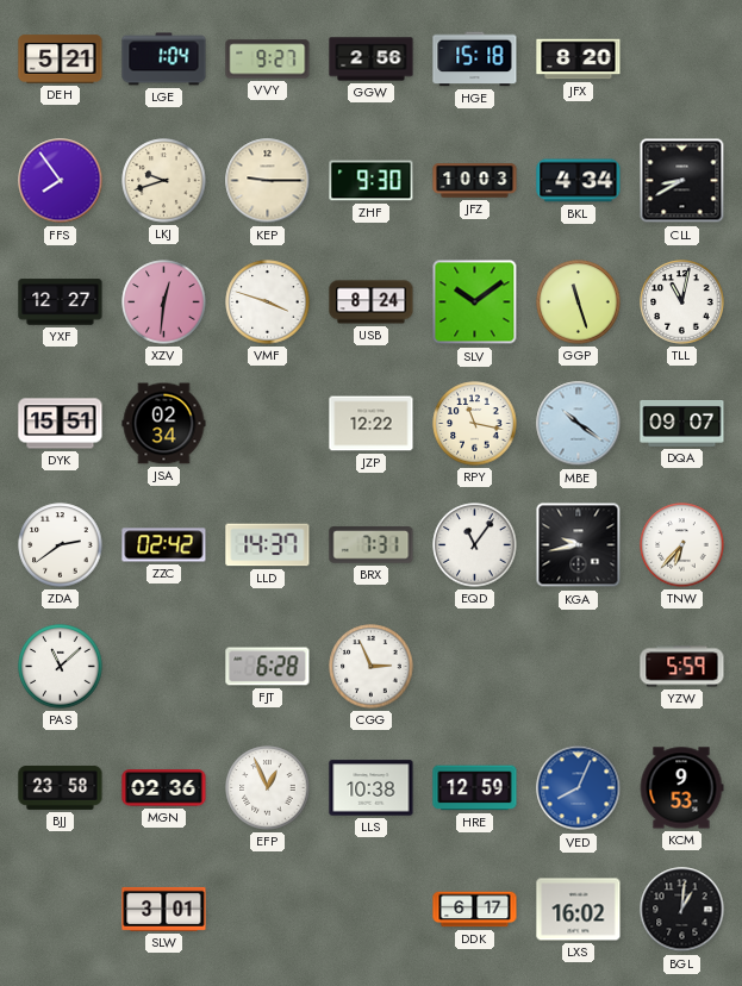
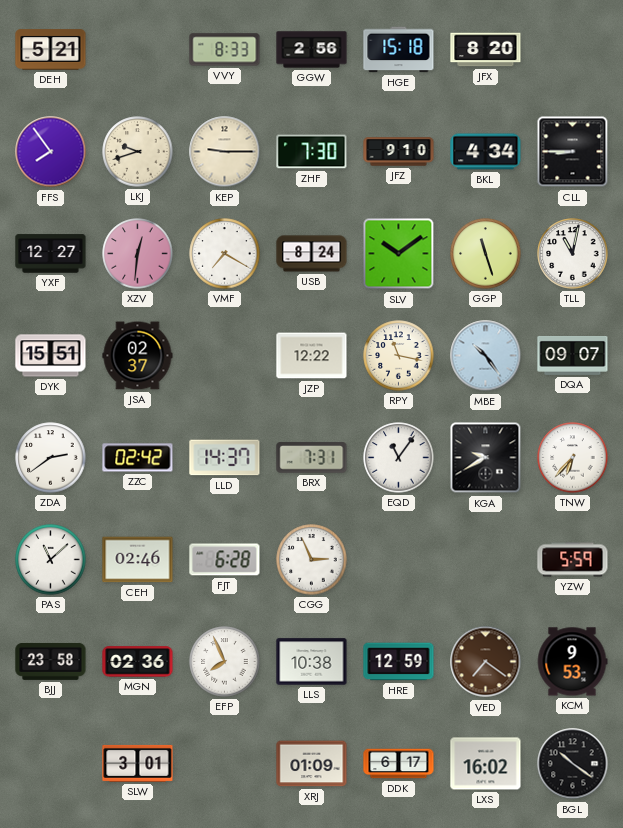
LGE: 1:04 -> none
VVY: 9:27 -> 8:33
ZHF: 9:30 -> 7:30
JFZ: 10:03 -> 9:10
CLL: 8:40 -> 8:45
VMF: 3:48 -> 7:20
JSA: 02:34 -> 02:37
MBE: 10:21 -> 10:24
KGA: 9:43 -> 9:40
CEH: none -> 02:46
EFP: 12:56 -> 7:56
VED: 8:04 -> 7:21
VED dial: blue -> brown
XRJ: none -> 01:09
BGL: 1:01 -> 10:21
